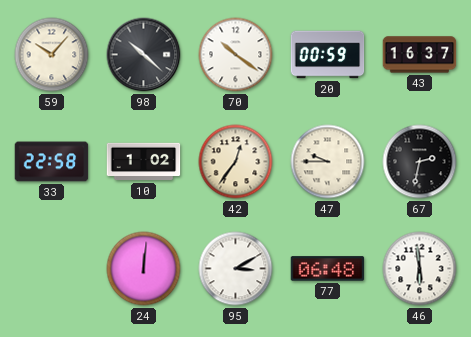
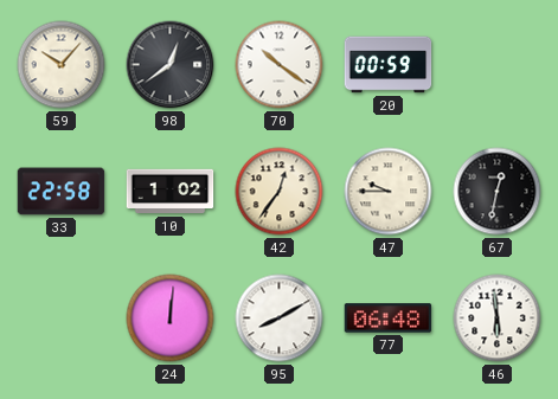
98: 10:22 -> 12:39
43: 16:37 -> none
67: 2:32 -> 12:32
95: 3:10 -> 8:10
